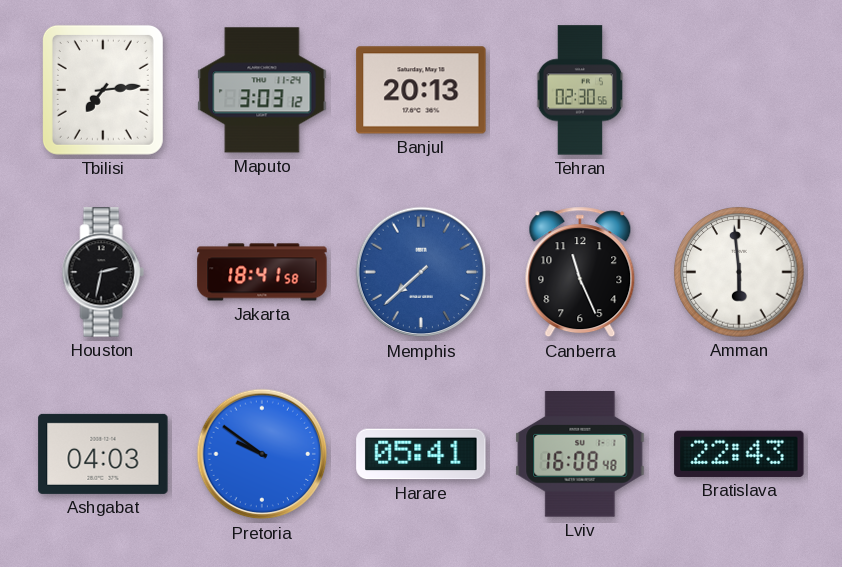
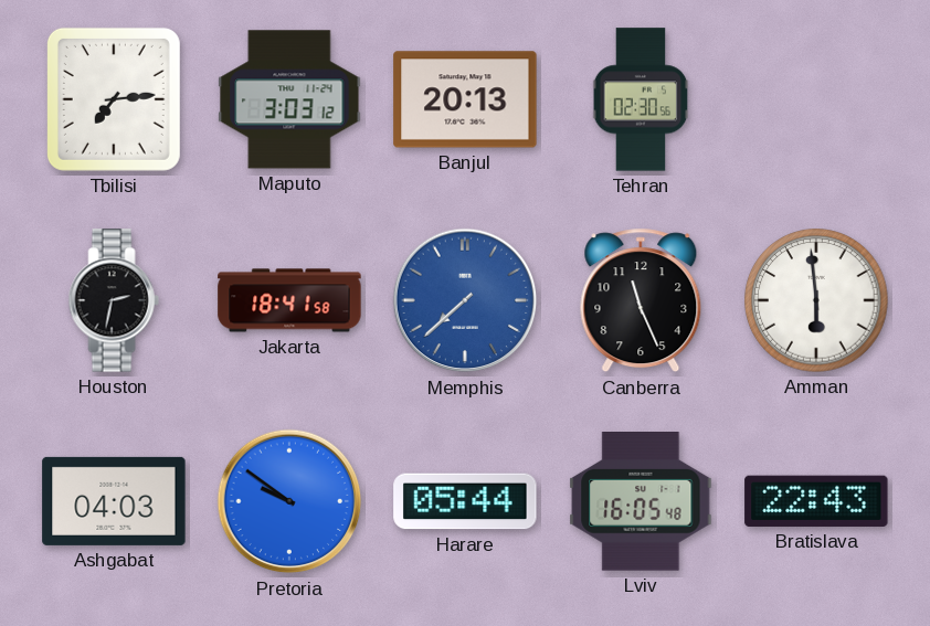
Harare: 05:41 -> 05:44
Lviv: 16:08 -> 16:05
